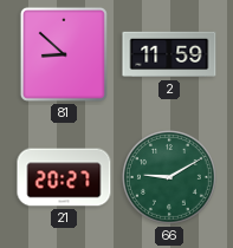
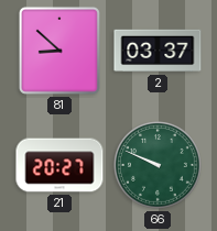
2: 11:59 -> 03:37
66: 9:10 -> 9:49
